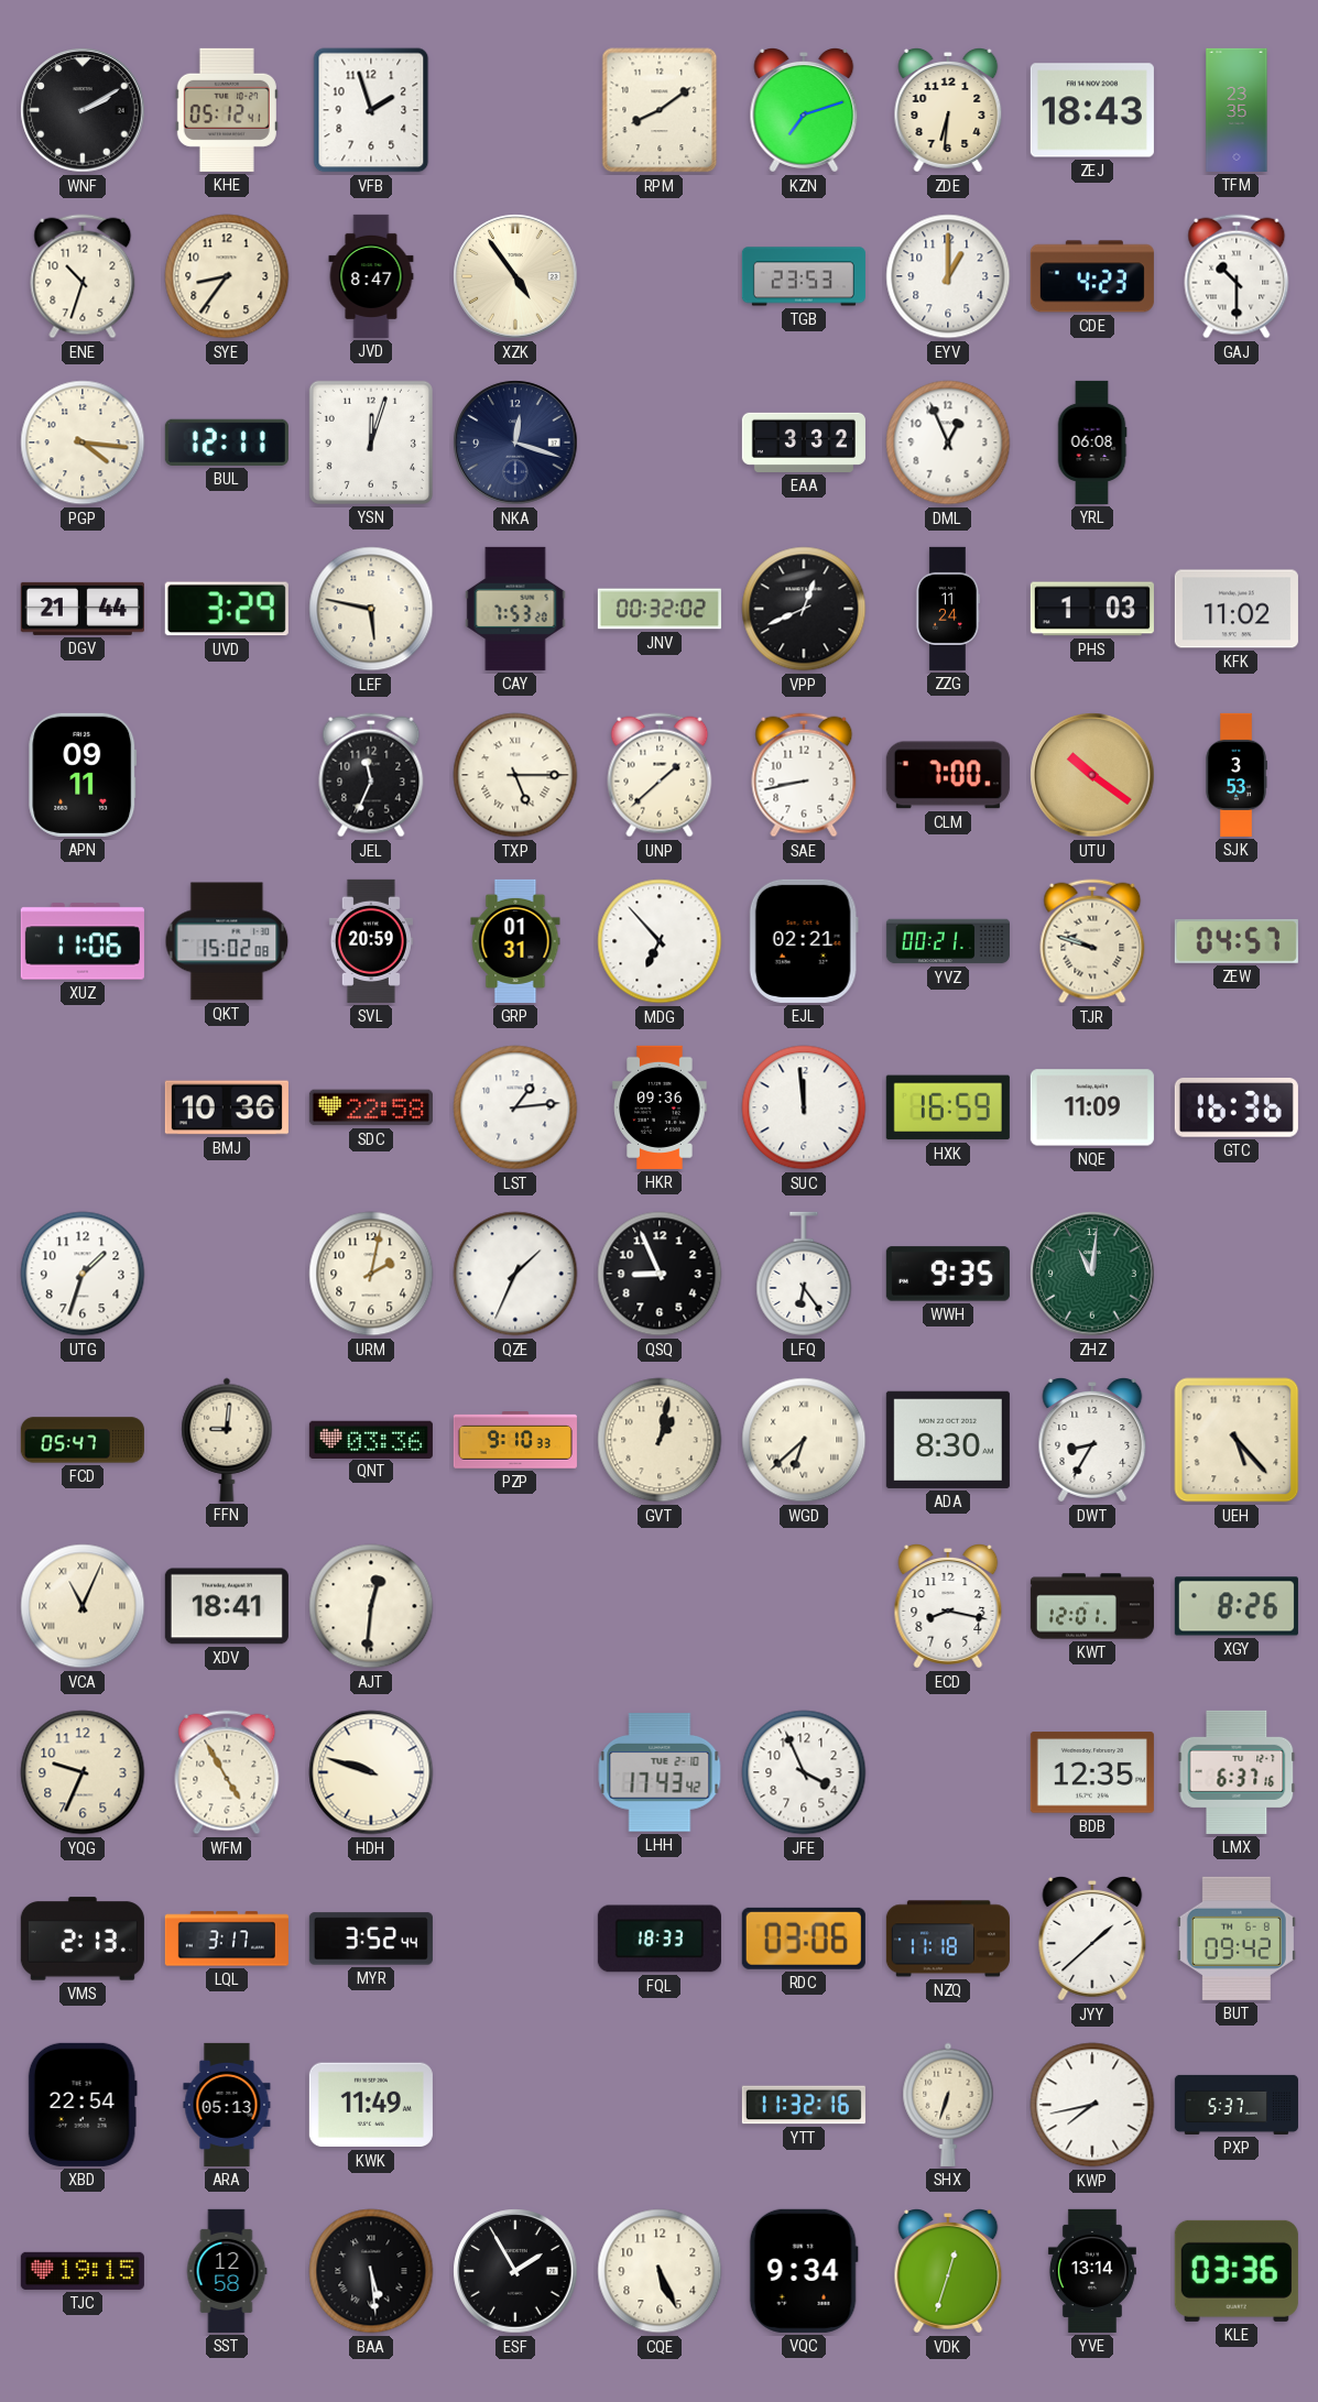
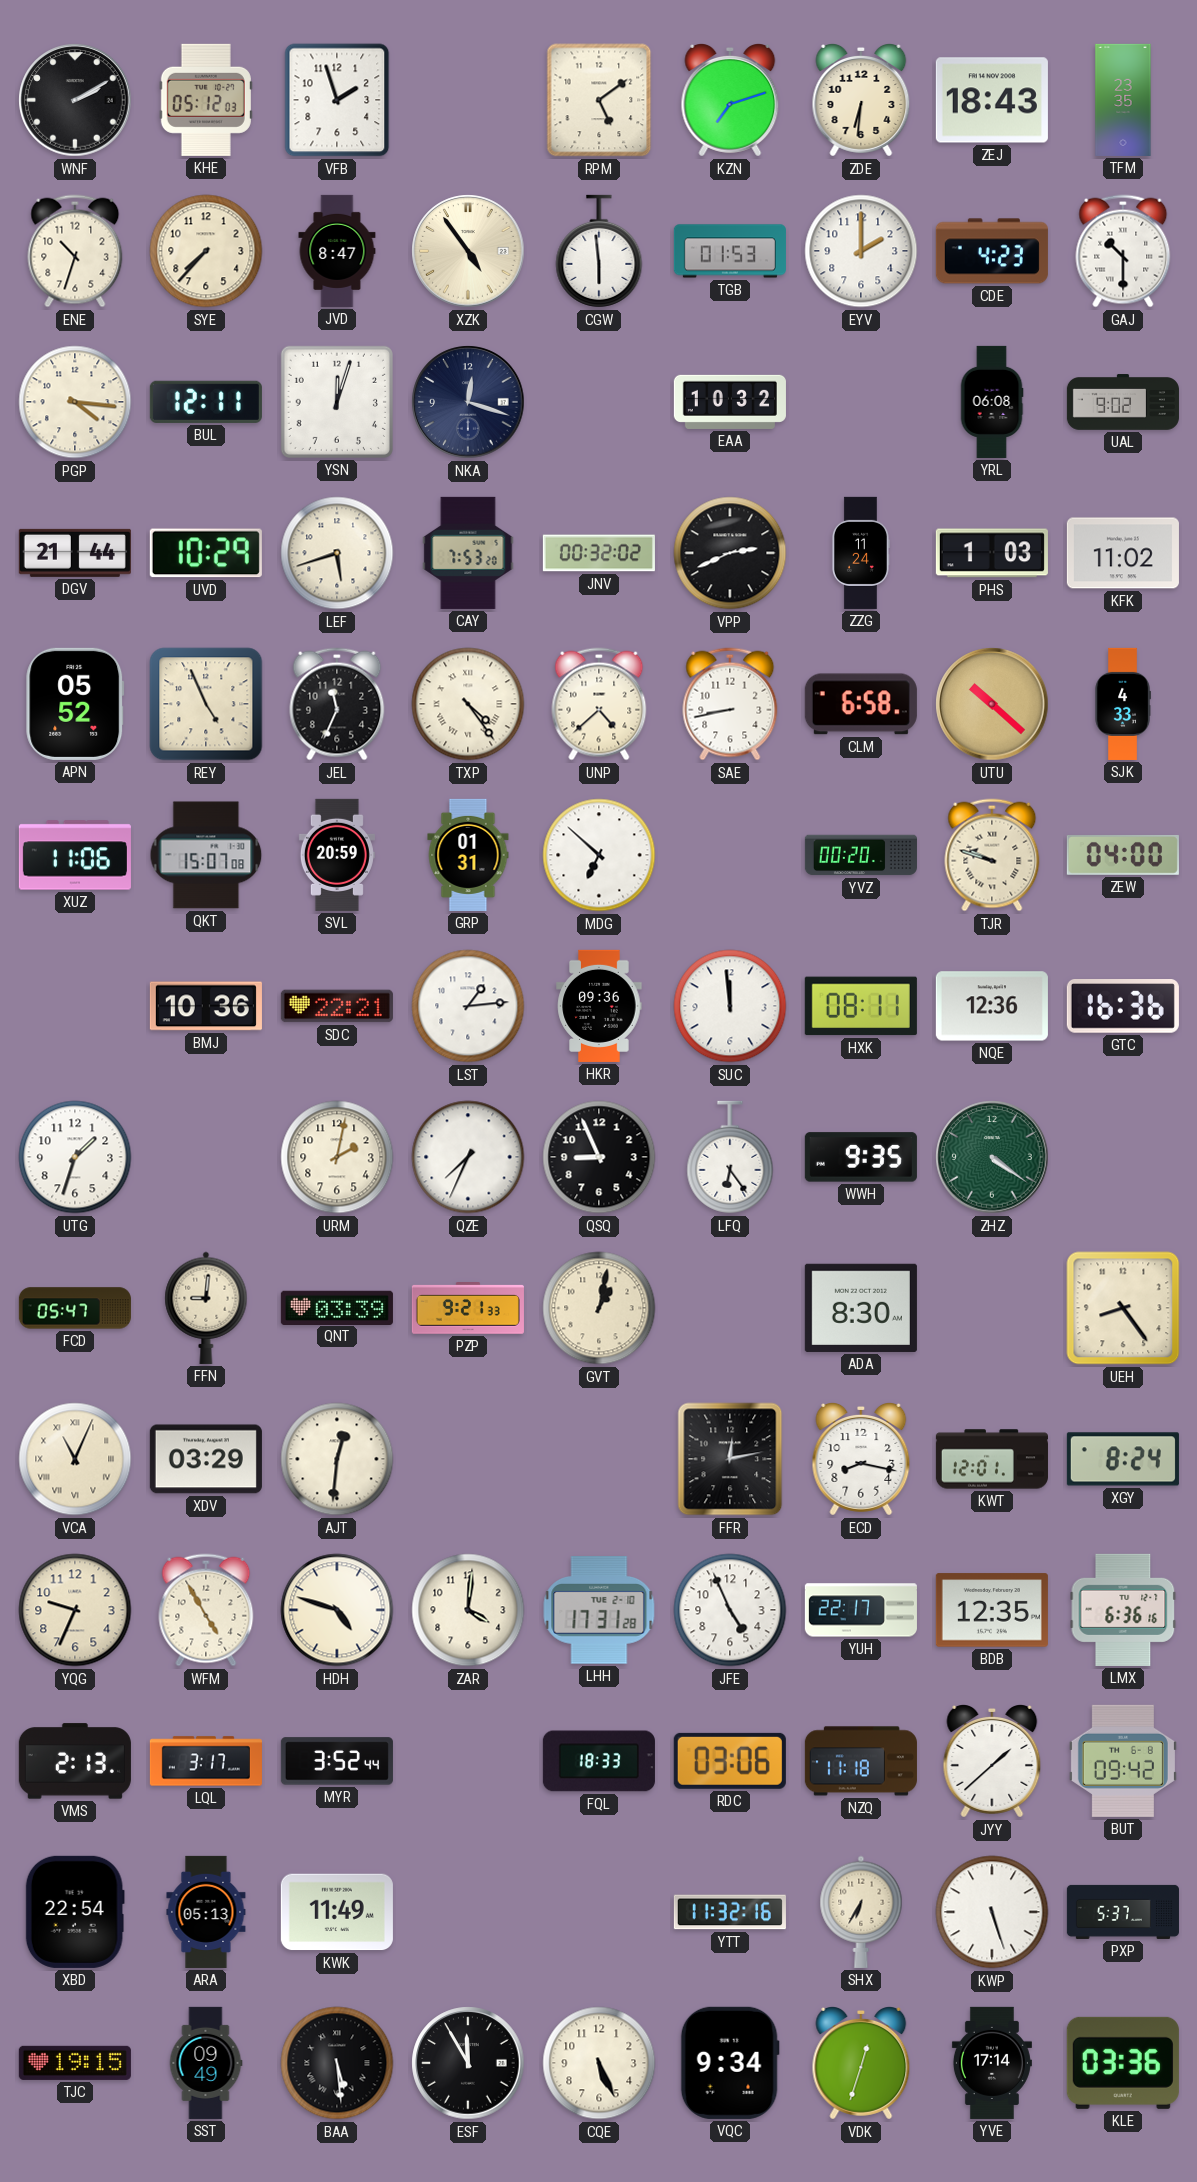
KHE: 05:12:41 -> 05:12:03
RPM: 8:09 -> 5:09
SYE: 8:36 -> 7:37
CGW: none -> 5:59
TGB: 23:53 -> 01:53
EYV: 1:00 -> 2:00
EAA: 3:32 -> 10:32
DML: 12:56 -> none
UAL: none -> 9:02
UVD: 3:29 -> 10:29
LEF: 5:47 -> 5:42
VPP: 12:41 -> 2:41
APN: 09:11 -> 05:52
REY: none -> 4:56
TXP: 5:15 -> 4:24
UNP: 1:38 -> 4:38
CLM: 7:00 -> 6:58
UTU: 10:21 -> 10:22
SJK: 3:53 -> 4:33
QKT: 15:02 -> 15:07
MDG: 6:53 -> 6:52
EJL: 02:21 -> none
YVZ: 00:21 -> 00:20
ZEW: 04:57 -> 04:00
SDC: 22:58 -> 22:21
HXK: 16:59 -> 08:11
NQE: 11:09 -> 12:36
QZE: 1:34 -> 7:34
ZHZ: 11:01 -> 4:21
QNT: 03:36 -> 03:39
PZP: 9:10 -> 9:21
WGD: 6:38 -> none
DWT: 8:35 -> none
UEH: 5:23 -> 8:24
XDV: 18:41 -> 03:29
FFR: none -> 12:13
XGY: 8:26 -> 8:24
HDH: 9:48 -> 4:48
ZAR: none -> 4:01
LHH: 17:43 -> 17:31
JFE: 3:56 -> 4:56
YUH: none -> 22:17
LMX: 6:37 -> 6:36
SHX: 6:33 -> 6:35
KWP: 7:43 -> 5:27
SST: 12:58 -> 09:49
ESF: 1:55 -> 11:55
YVE: 13:14 -> 17:14
